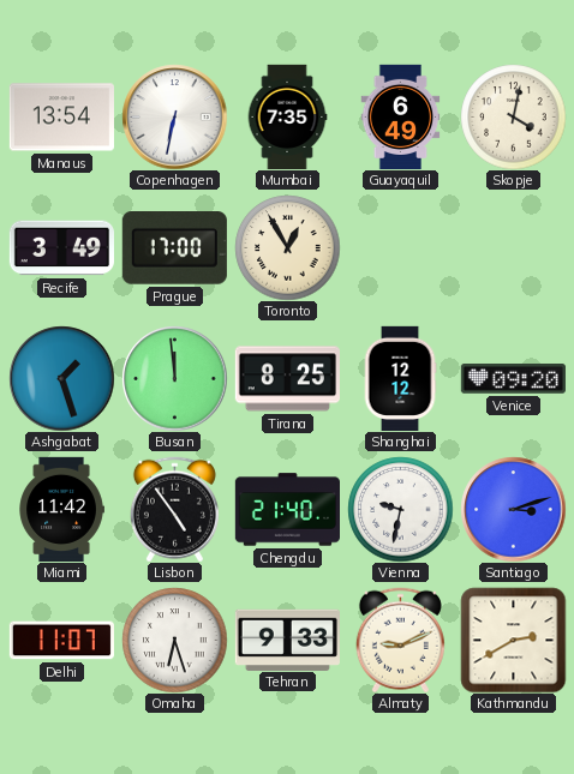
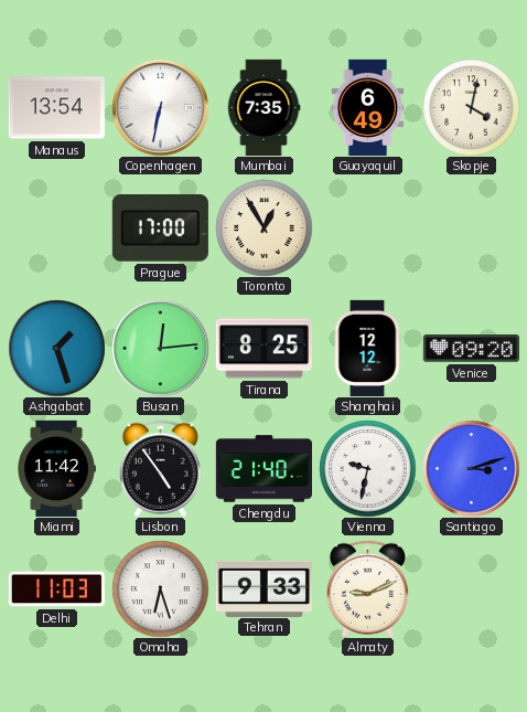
Recife: 3:49 -> none
Busan: 11:59 -> 12:14
Delhi: 11:07 -> 11:03
Kathmandu: 2:40 -> none
